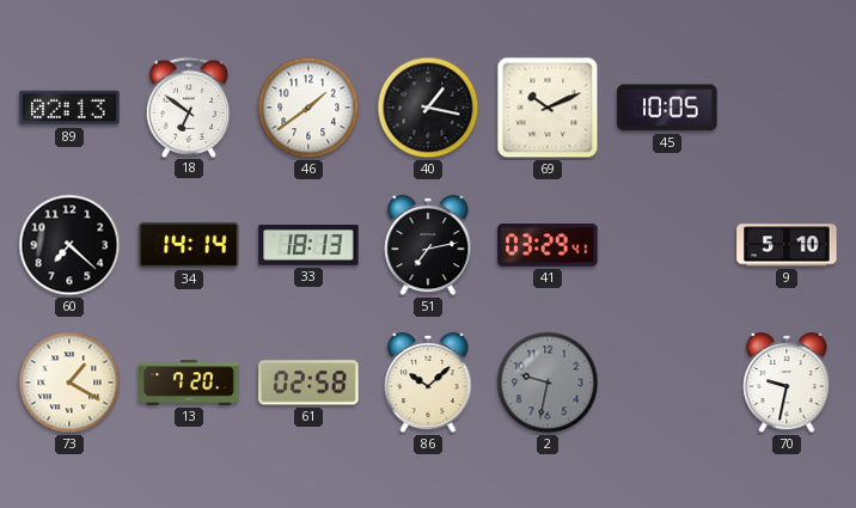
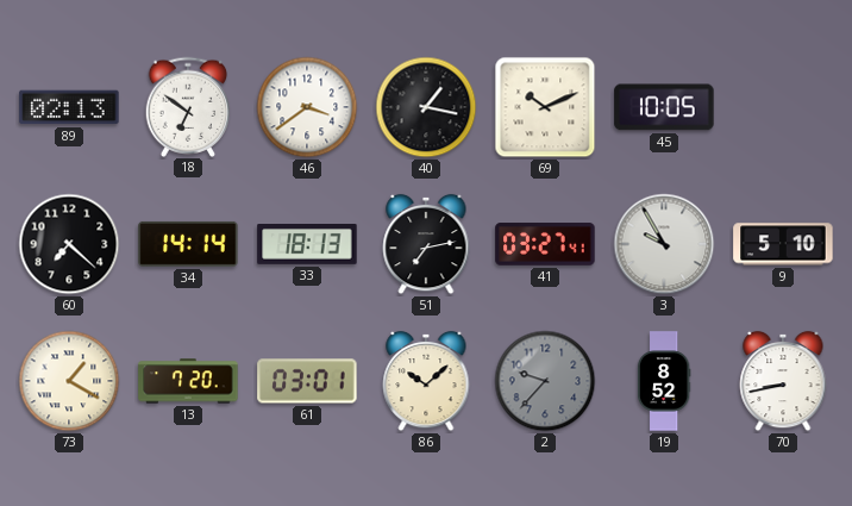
46: 1:39 -> 3:39
41: 03:29 -> 03:27
3: none -> 9:55
61: 02:58 -> 03:01
2: 9:32 -> 9:37
19: none -> 8:52
70: 9:32 -> 8:43
